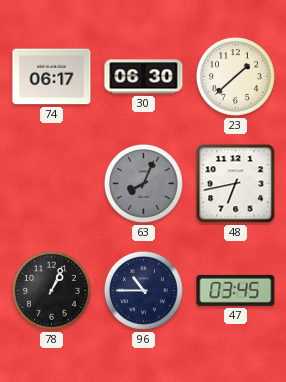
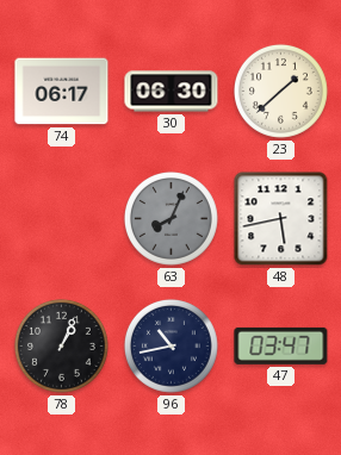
48: 6:43 -> 5:43
96: 10:45 -> 10:43
47: 03:45 -> 03:47
